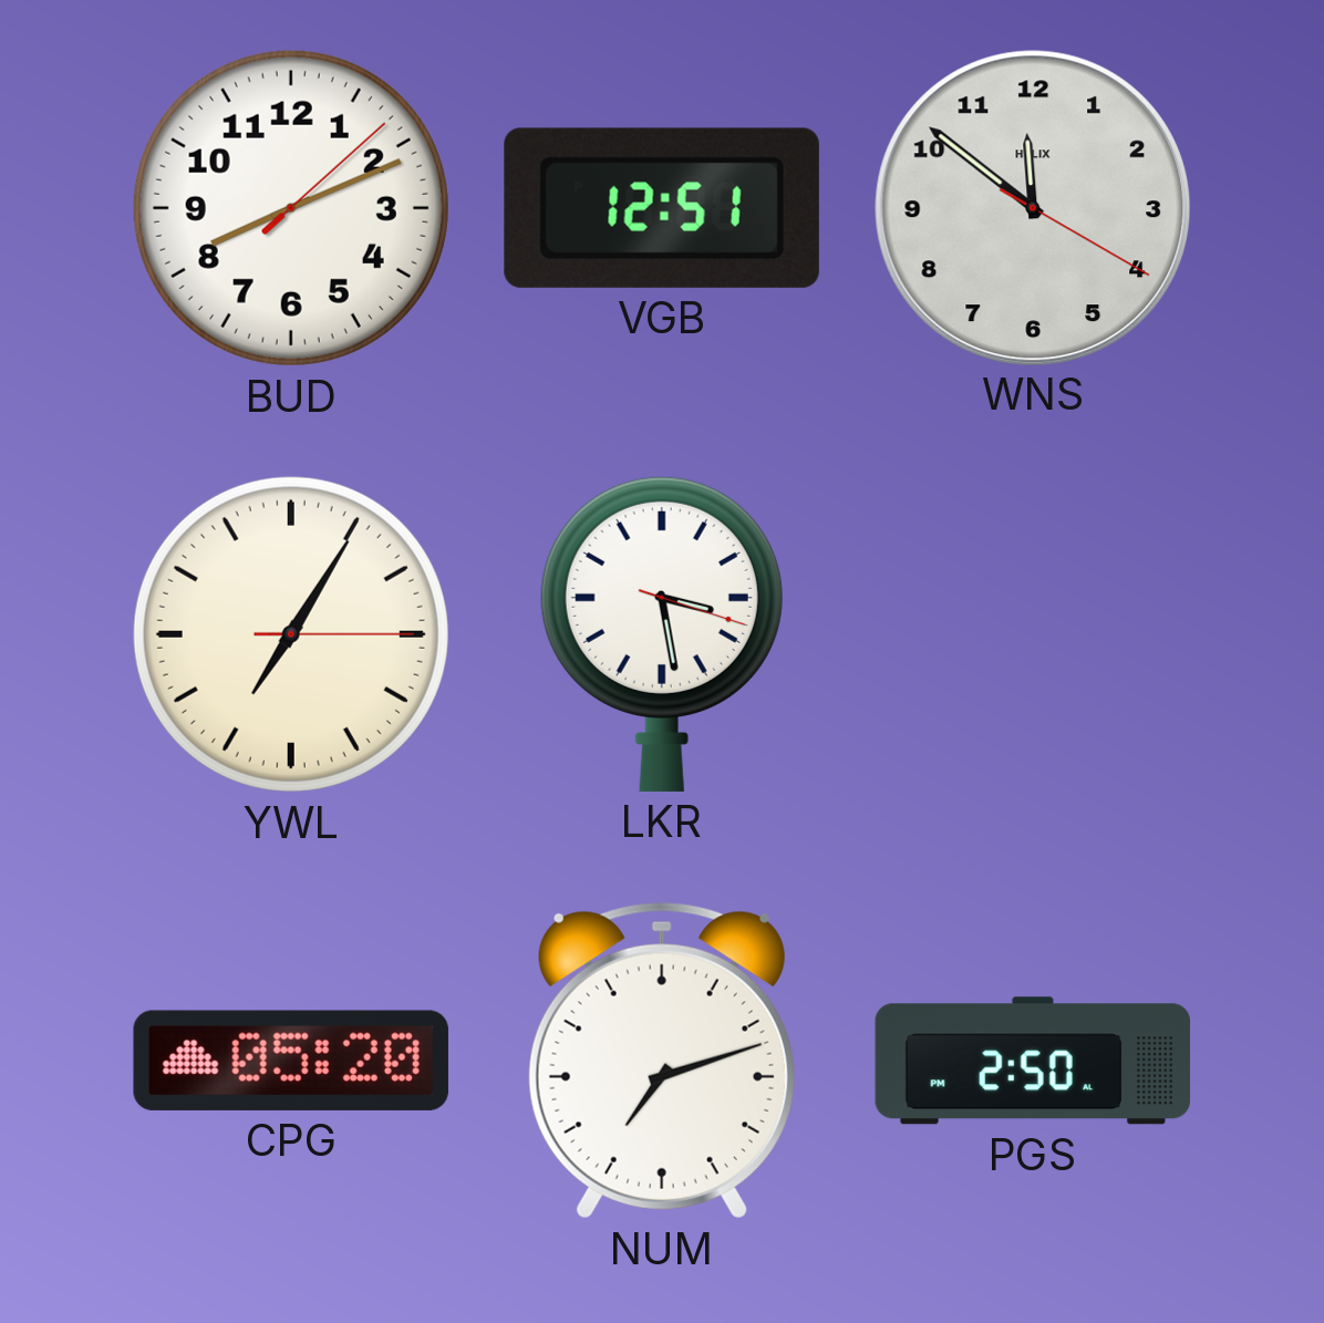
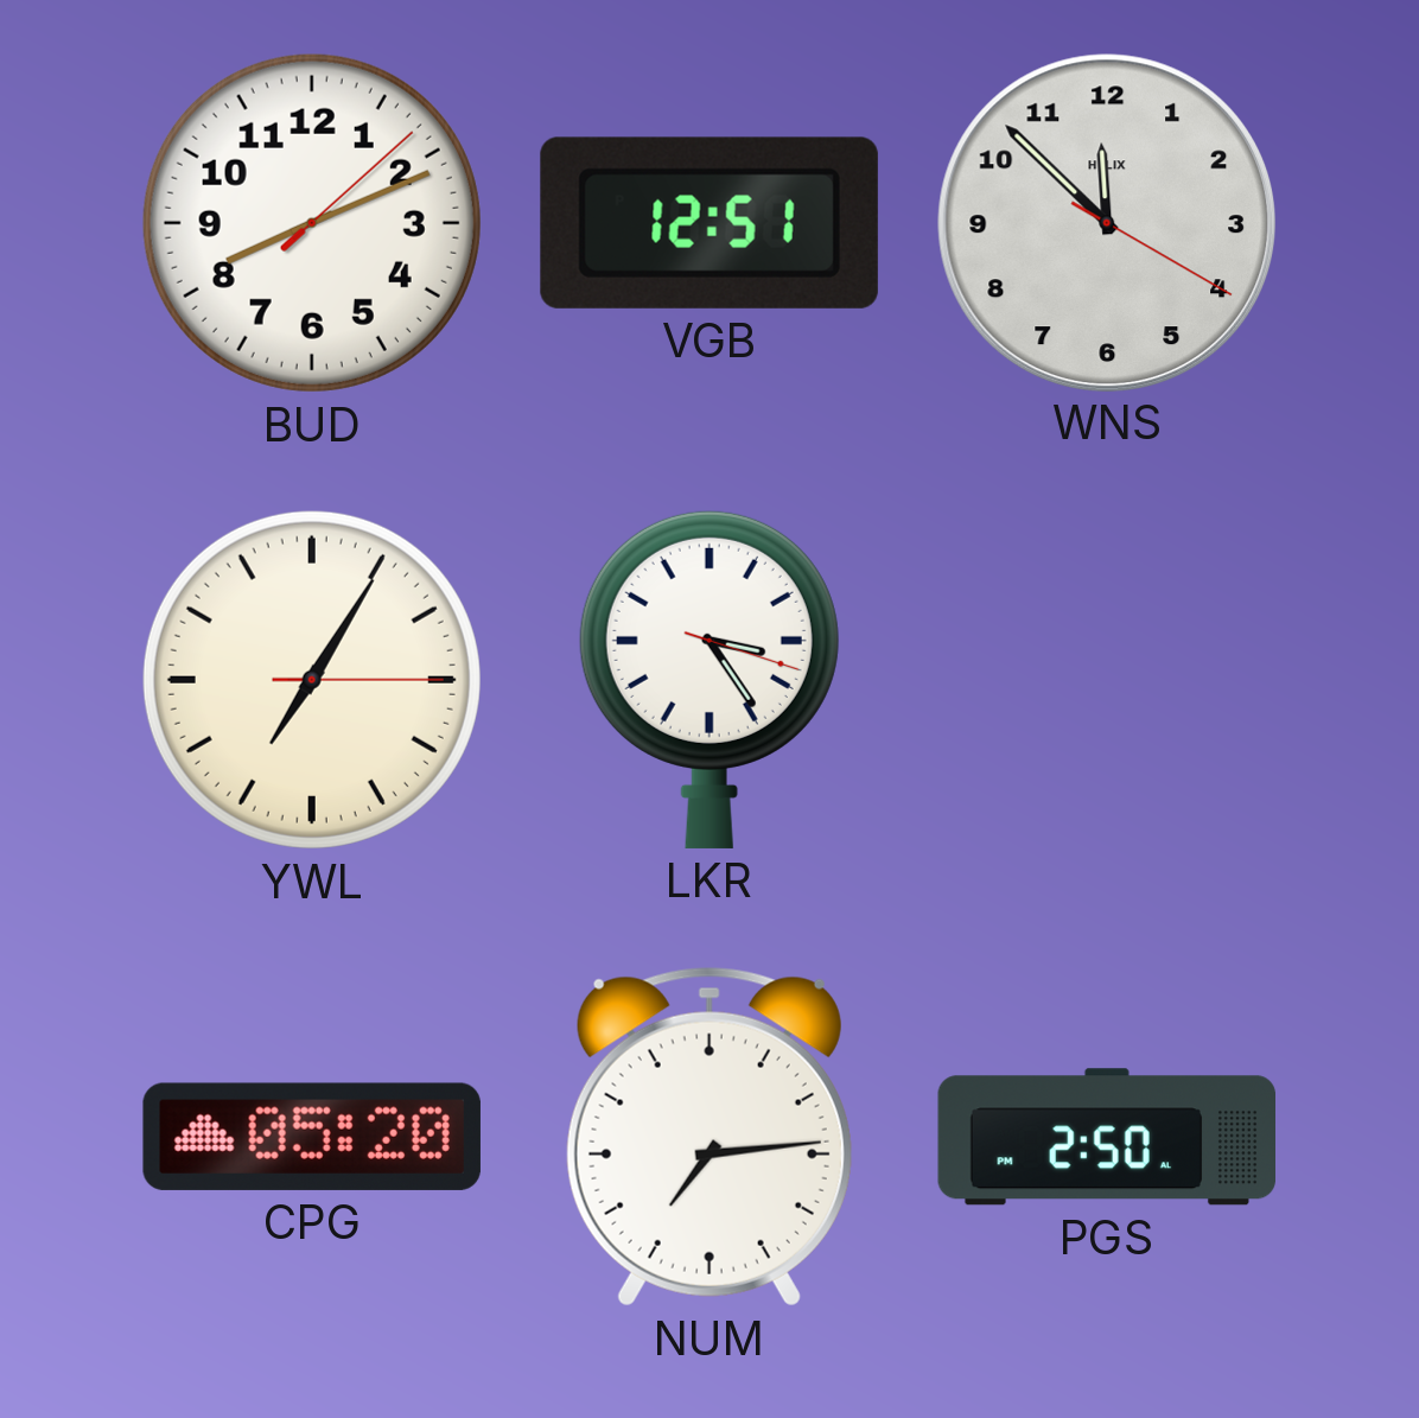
WNS: 11:51 -> 11:52
LKR: 3:28 -> 3:24
NUM: 7:12 -> 7:14
